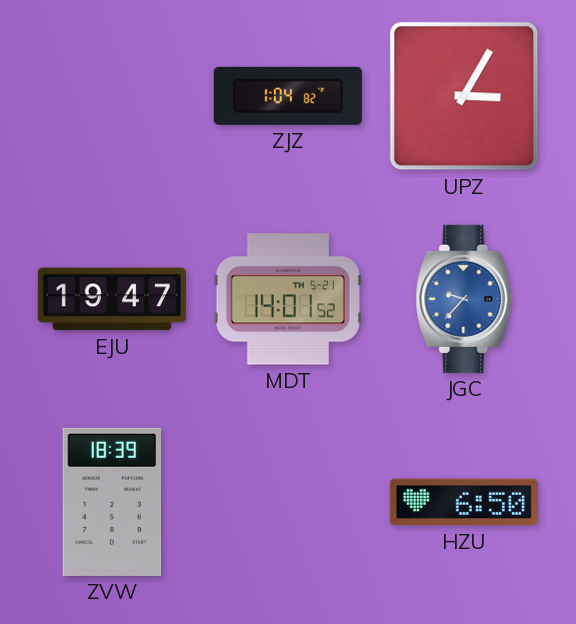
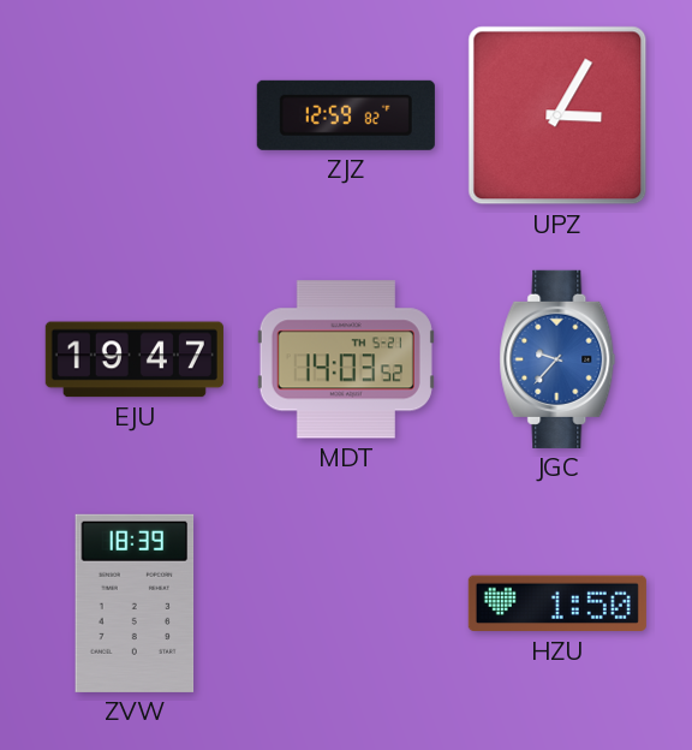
ZJZ: 1:04 -> 12:59
MDT: 14:01 -> 14:03
HZU: 6:50 -> 1:50
